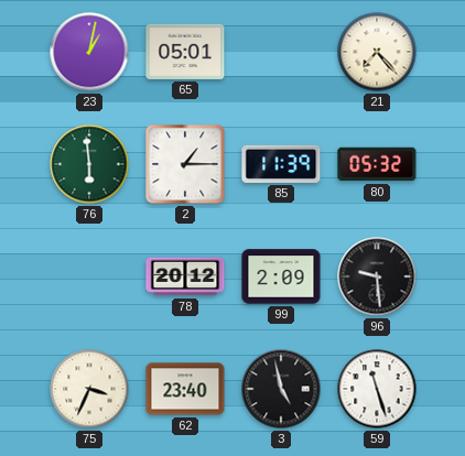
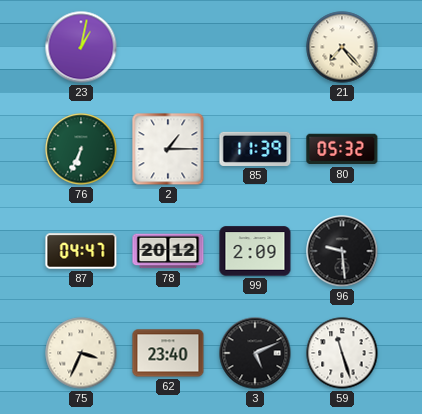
65: 05:01 -> none
76: 5:59 -> 6:34
87: none -> 04:47
3: 4:58 -> 5:11
